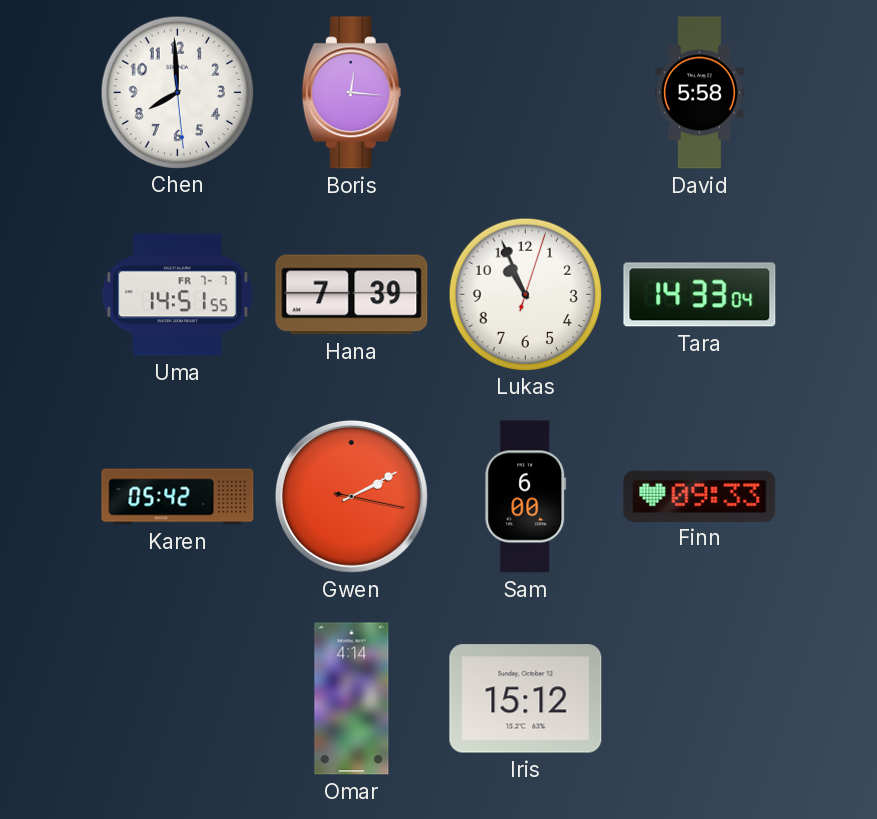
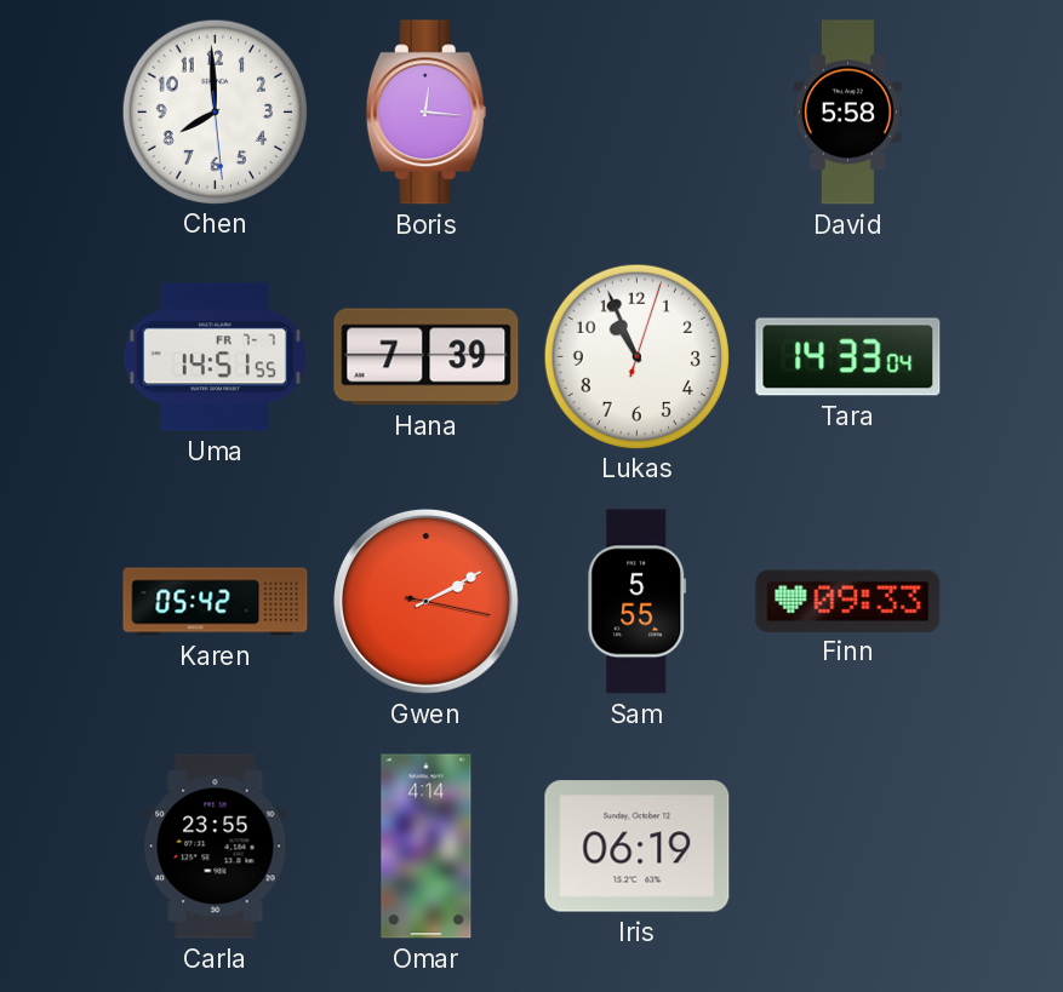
Sam: 6:00 -> 5:55
Carla: none -> 23:55
Iris: 15:12 -> 06:19
